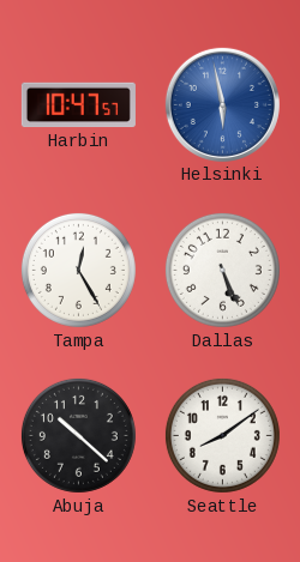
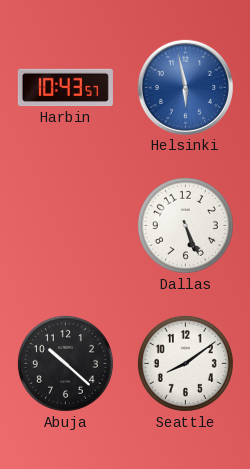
Harbin: 10:47 -> 10:43
Tampa: 12:25 -> none
